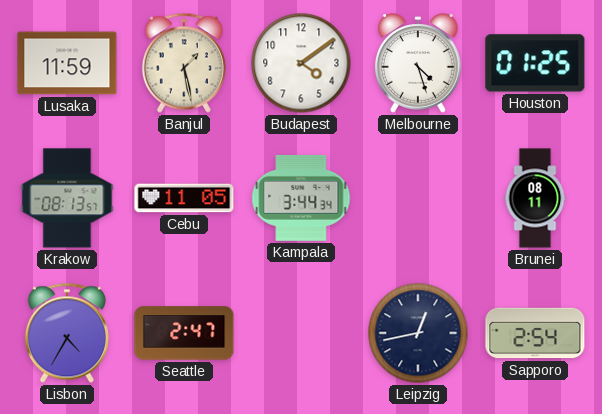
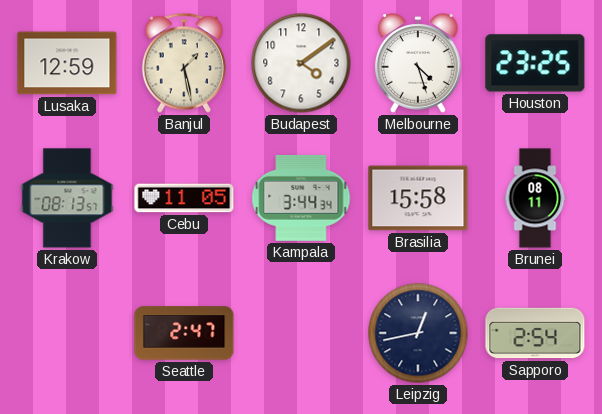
Lusaka: 11:59 -> 12:59
Houston: 01:25 -> 23:25
Brasilia: none -> 15:58
Lisbon: 4:35 -> none
